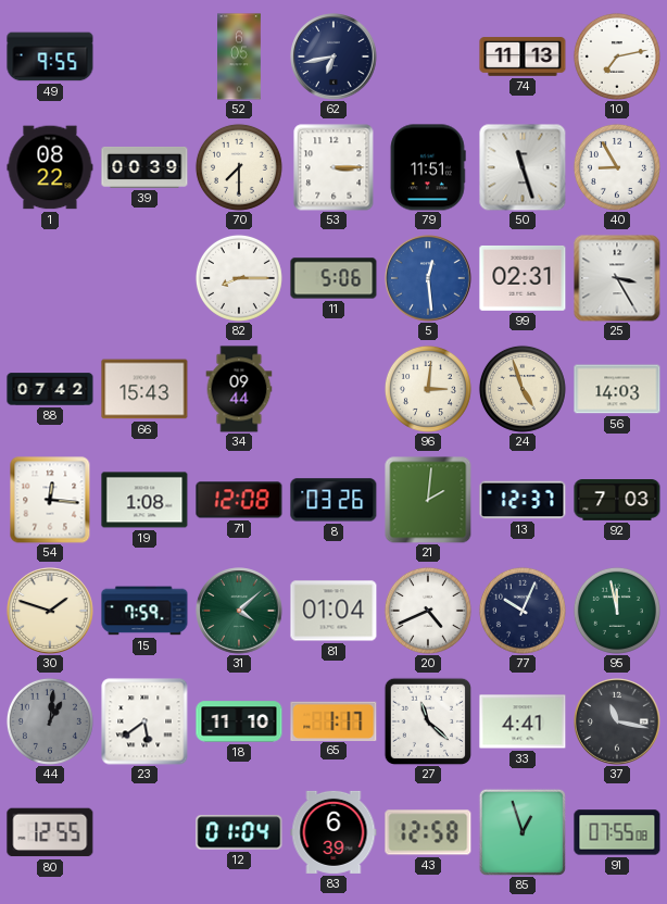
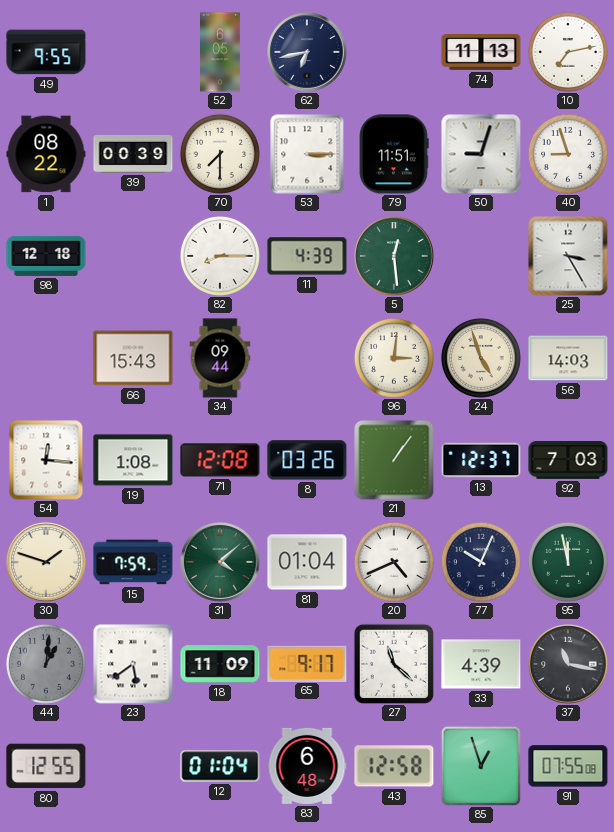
50: 11:27 -> 9:03
40: 8:55 -> 8:57
98: none -> 12:18
11: 5:06 -> 4:39
5 dial: blue -> green
99: 02:31 -> none
88: 07:42 -> none
21: 2:01 -> 1:06
18: 11:10 -> 11:09
65: 1:17 -> 9:17
33: 4:41 -> 4:39
83: 6:39 -> 6:48
